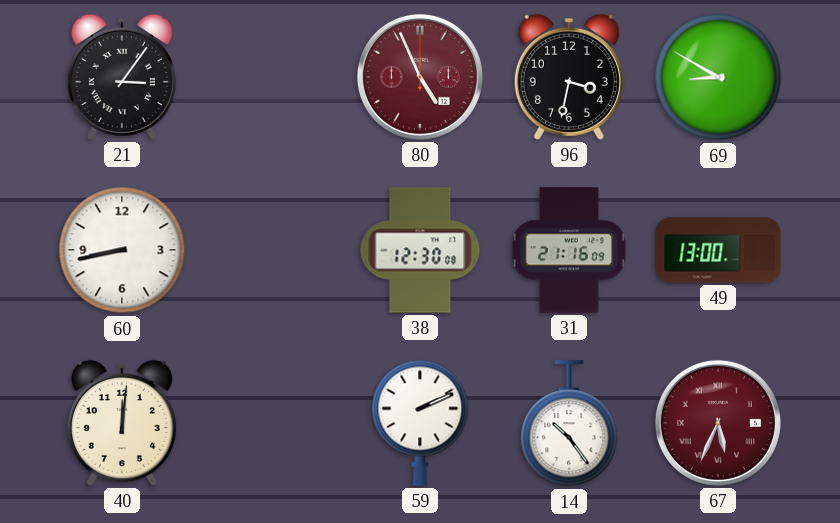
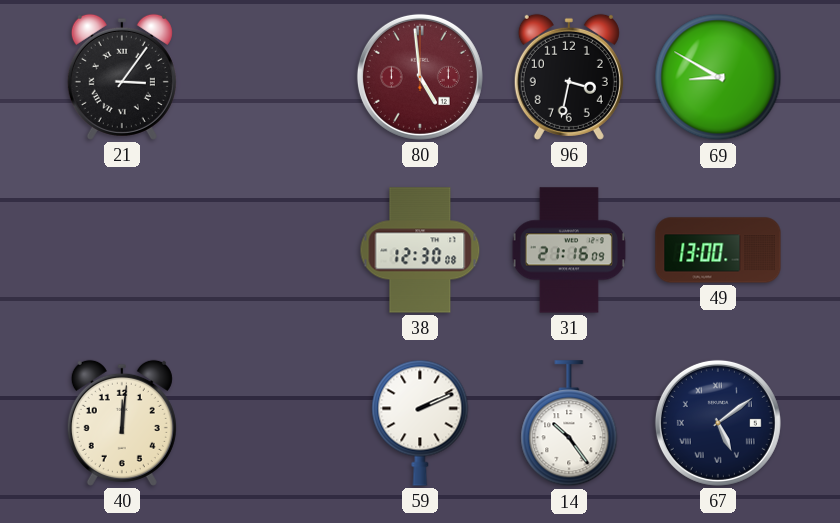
80: 4:56 -> 4:59
60: 8:43 -> none
67: 5:34 -> 5:09
67 dial: burgundy -> navy
